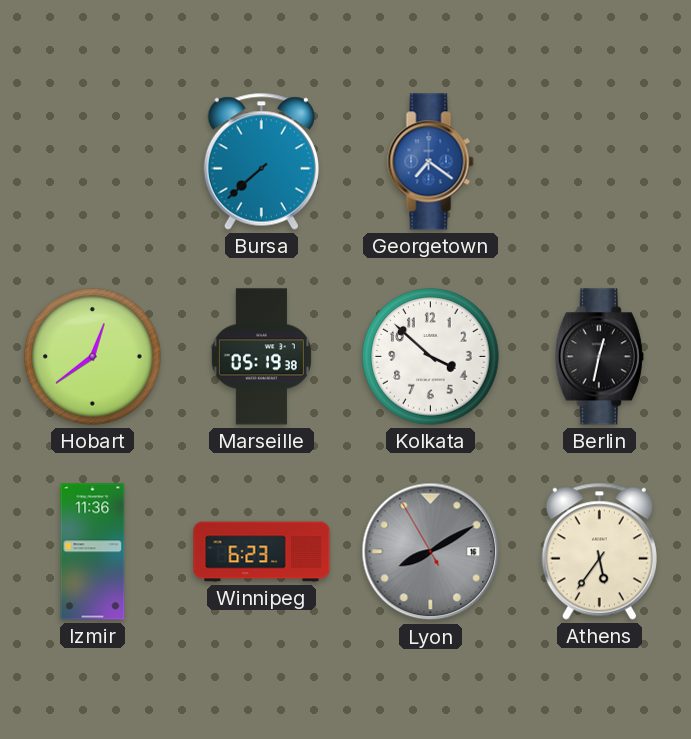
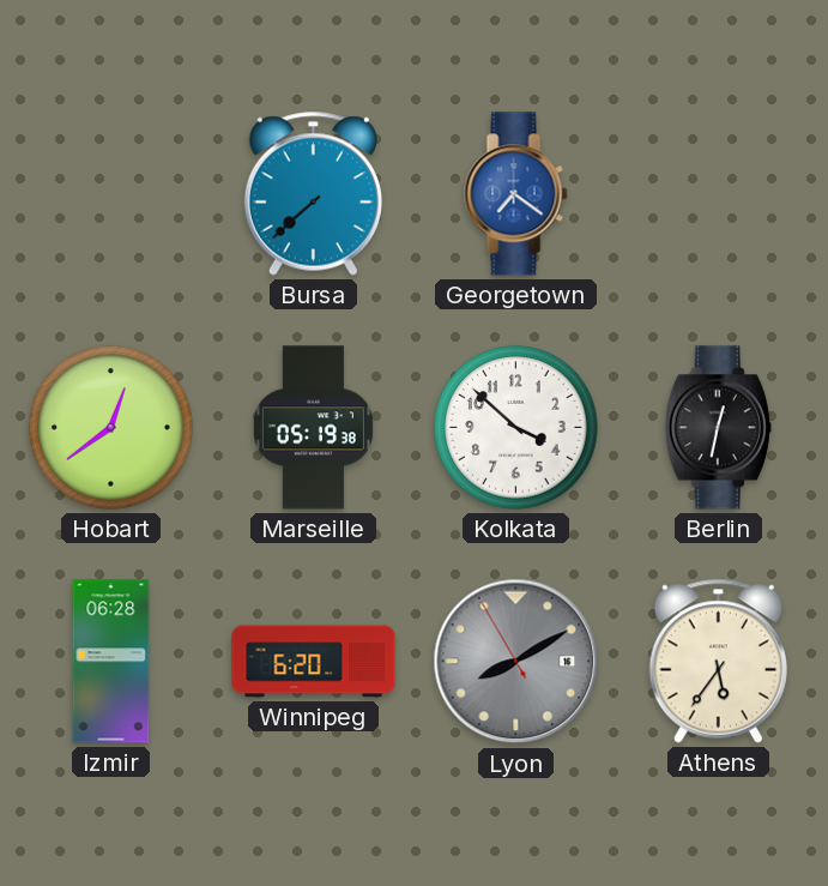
Izmir: 11:36 -> 06:28
Winnipeg: 6:23 -> 6:20
